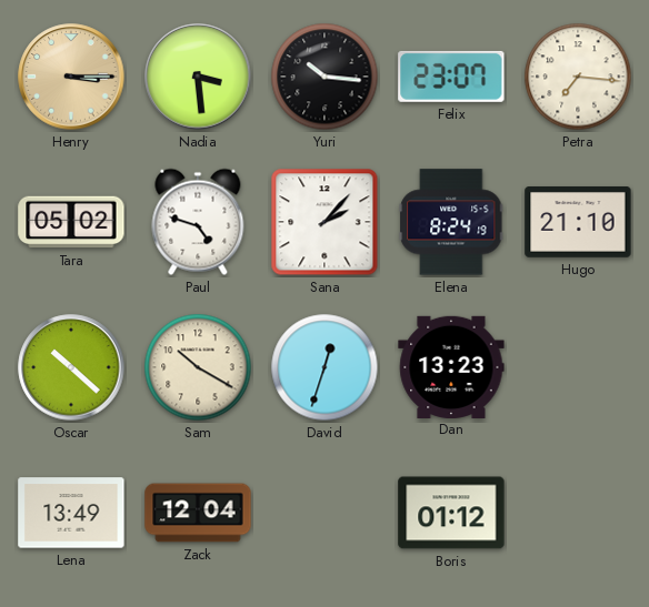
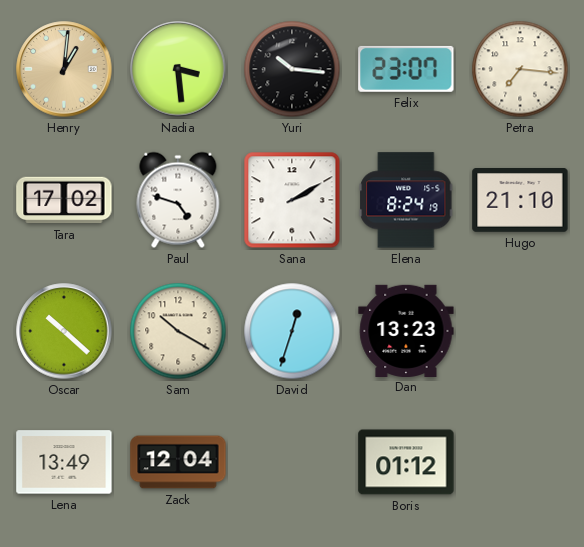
Henry: 3:15 -> 1:01
Tara: 05:02 -> 17:02
Sana: 2:07 -> 2:10
